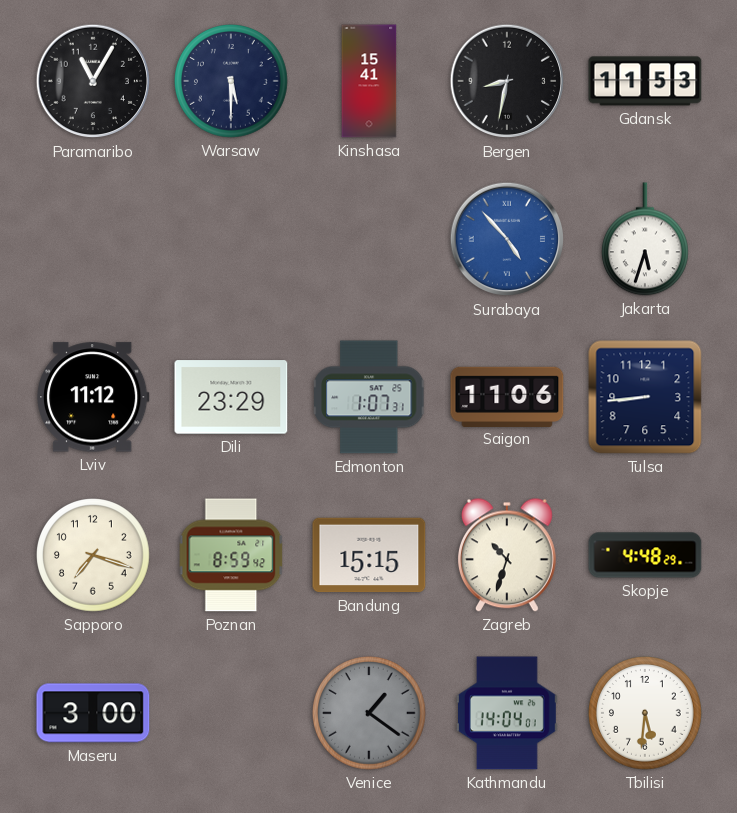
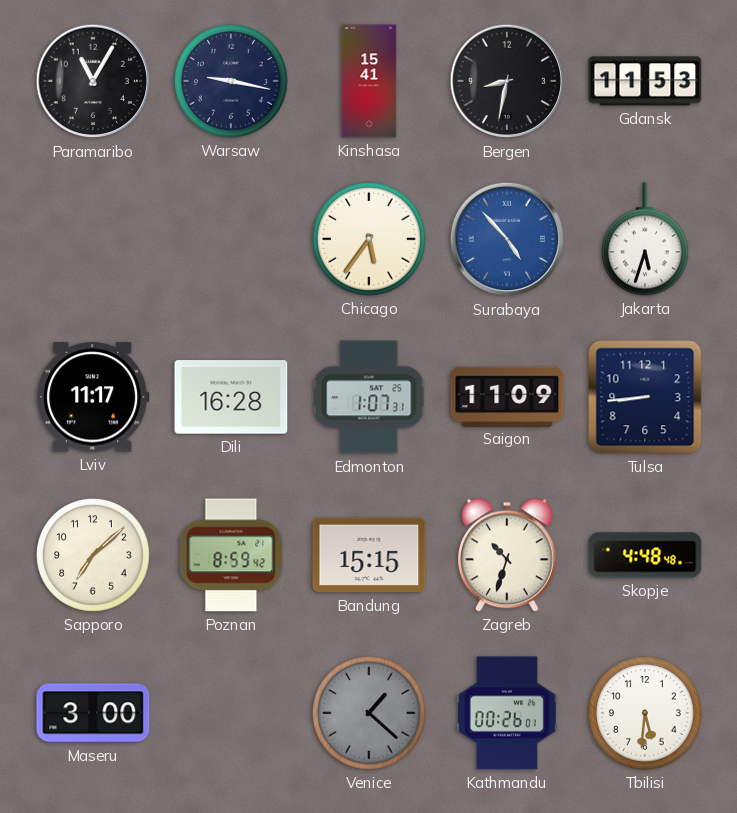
Warsaw: 5:30 -> 9:17
Chicago: none -> 5:36
Lviv: 11:12 -> 11:17
Dili: 23:29 -> 16:28
Saigon: 11:06 -> 11:09
Sapporo: 7:18 -> 7:08
Skopje: 4:48:29 -> 4:48:48
Venice: 1:21 -> 1:22
Kathmandu: 14:04 -> 00:26
